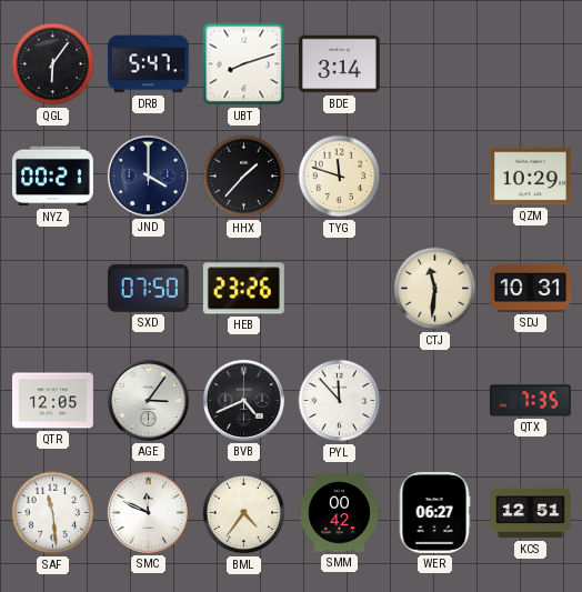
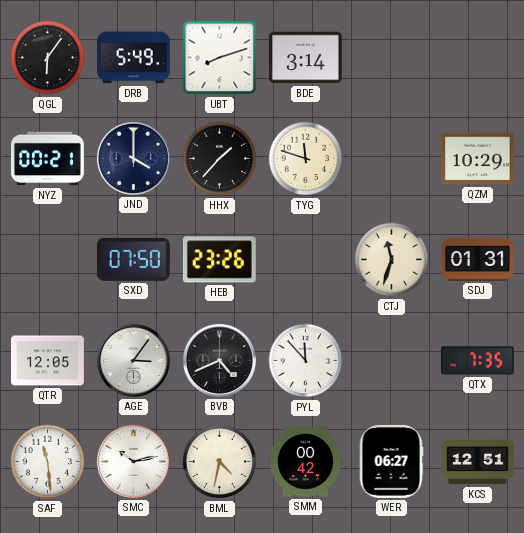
DRB: 5:47 -> 5:49
CTJ: 11:31 -> 11:33
SDJ: 10:31 -> 01:31
SMC: 11:49 -> 10:13
BML: 4:36 -> 4:32
